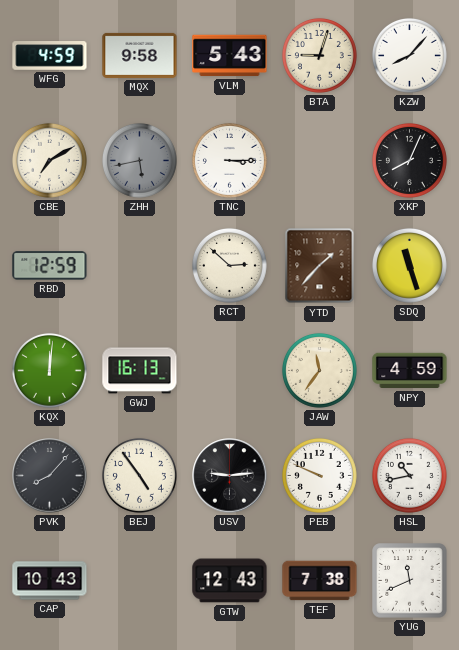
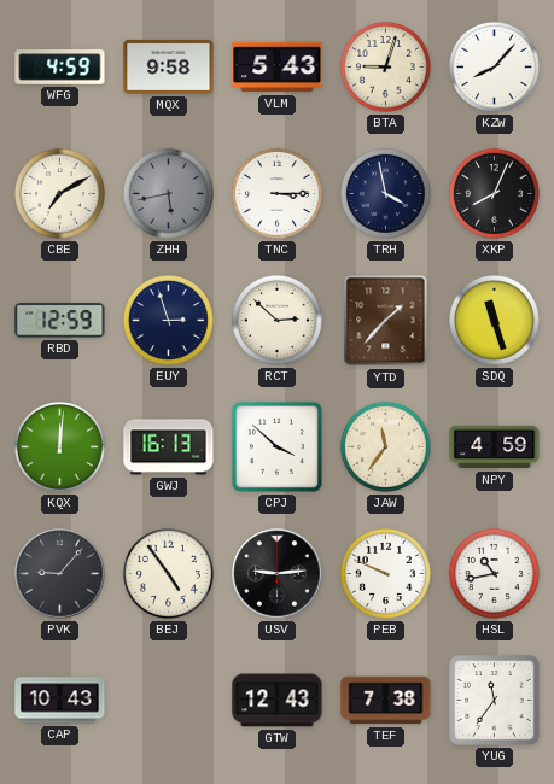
TRH: none -> 3:58
EUY: none -> 2:57
CPJ: none -> 3:52
PVK: 8:07 -> 9:07
YUG: 11:41 -> 11:36
